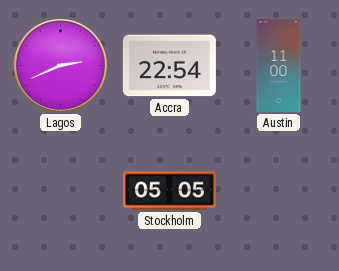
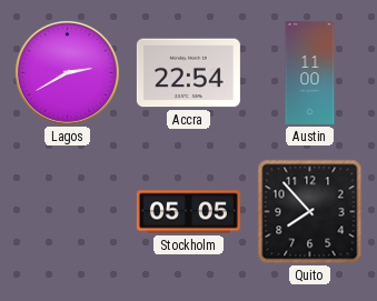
Lagos: 2:41 -> 2:40
Quito: none -> 7:53
